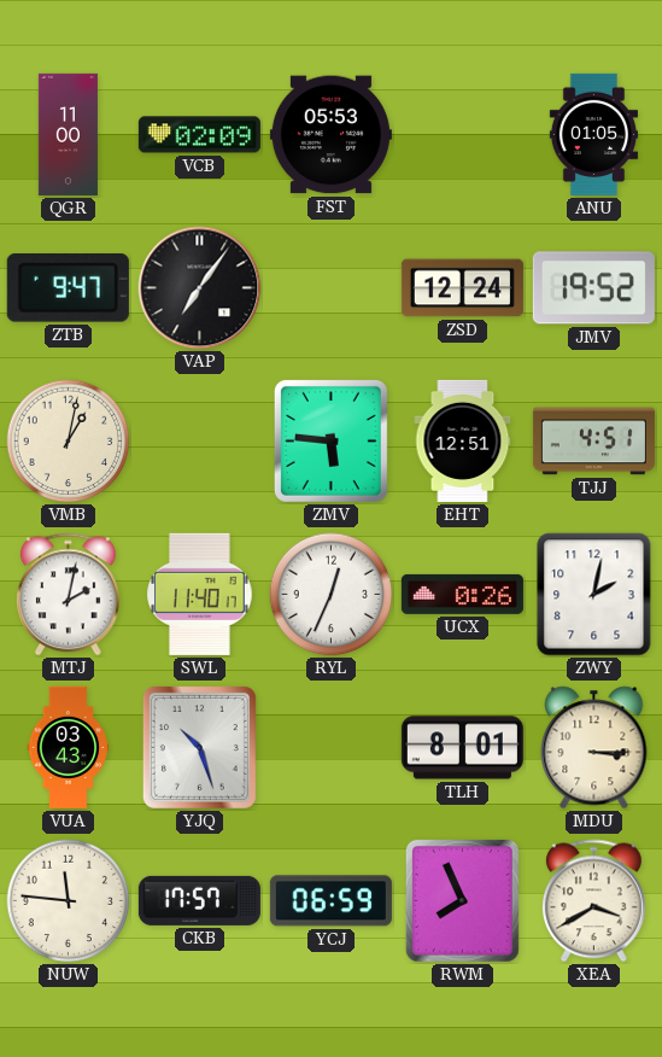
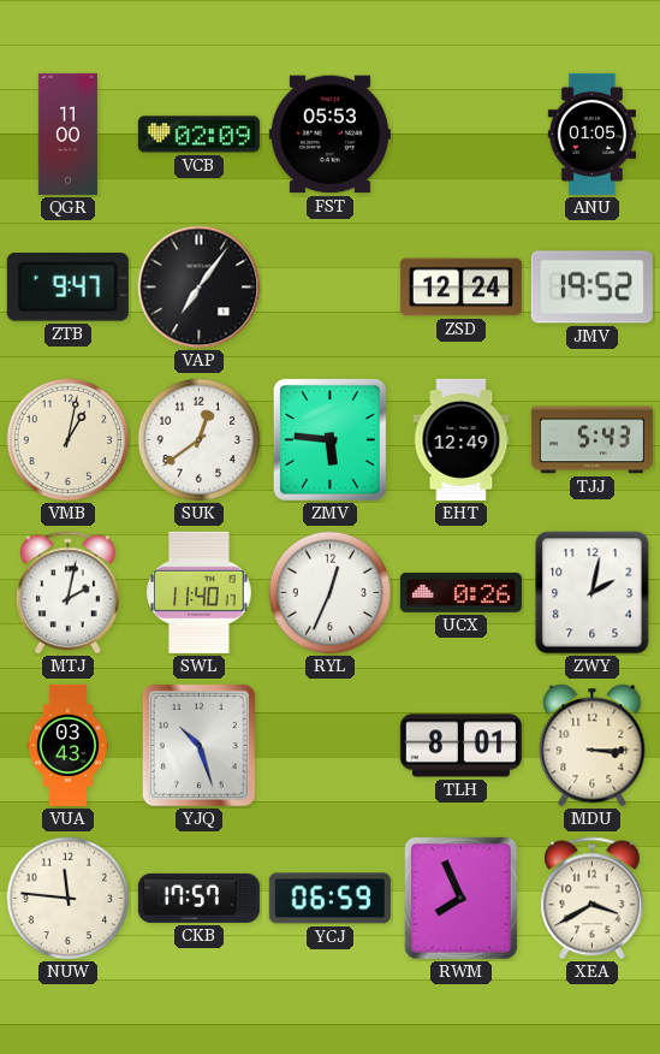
SUK: none -> 12:39
EHT: 12:51 -> 12:49
TJJ: 4:51 -> 5:43
